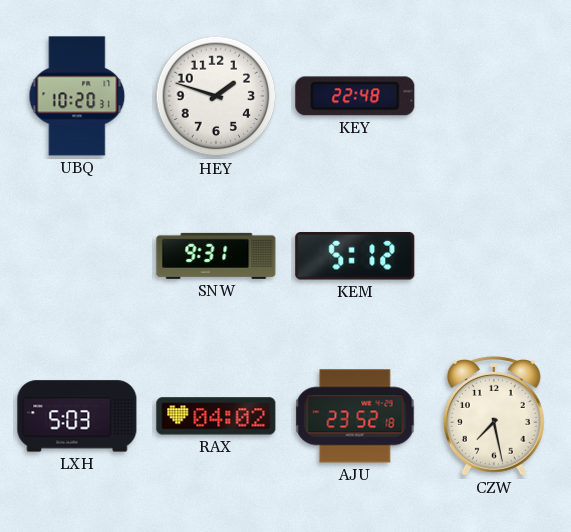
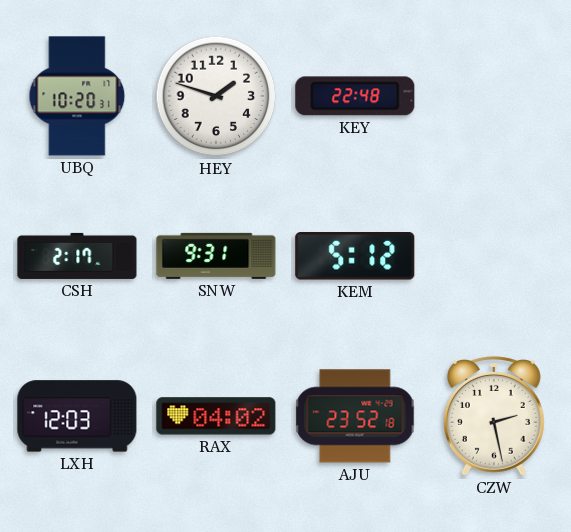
CSH: none -> 2:17
LXH: 5:03 -> 12:03
CZW: 7:28 -> 2:28
